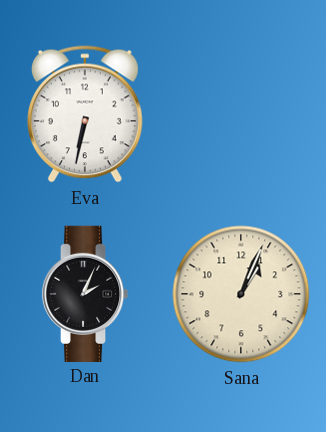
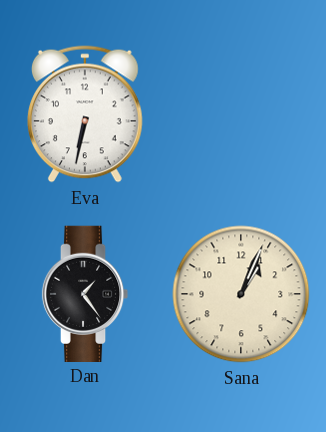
Dan: 2:04 -> 1:24
